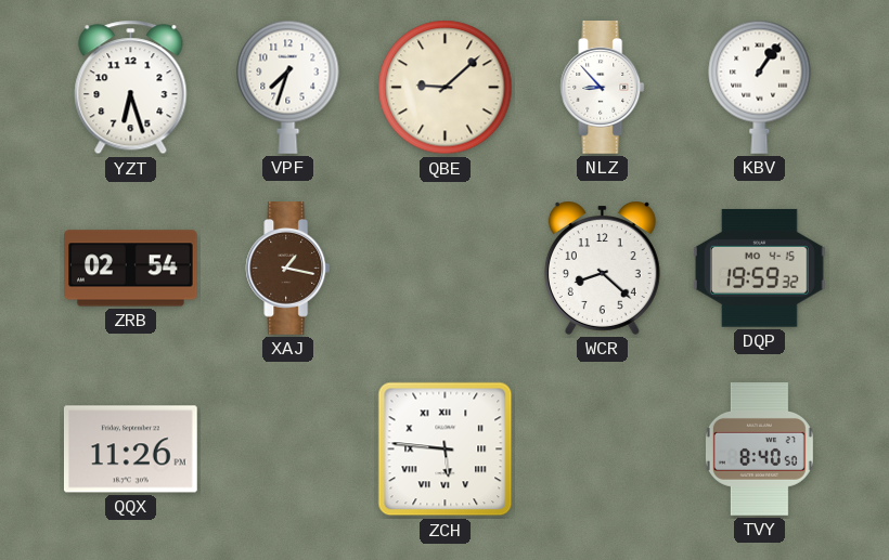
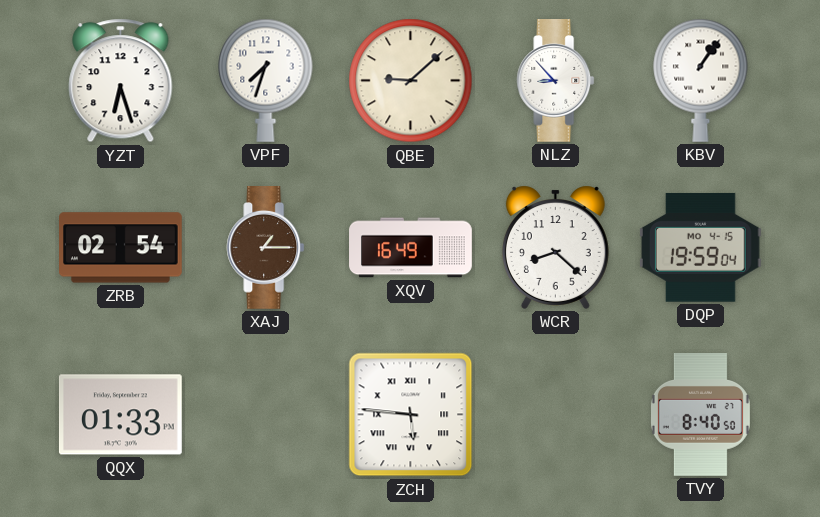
XAJ: 1:17 -> 1:15
XQV: none -> 16:49
DQP: 19:59:32 -> 19:59:04
QQX: 11:26 -> 01:33
